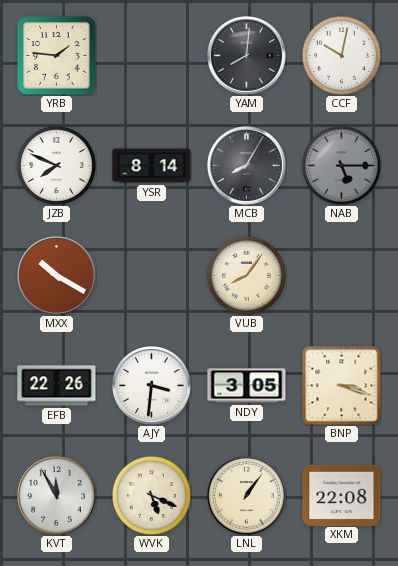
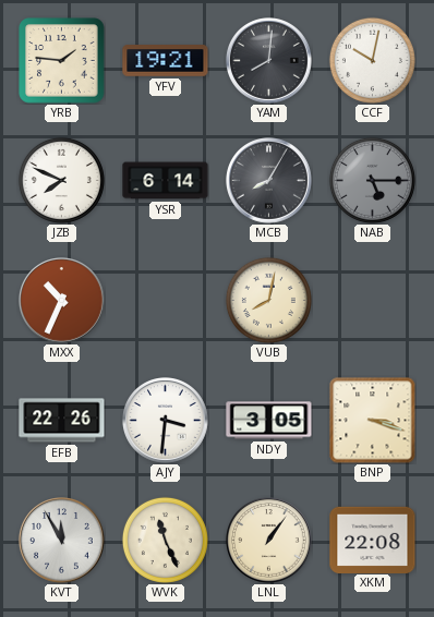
YFV: none -> 19:21
YSR: 8:14 -> 6:14
MXX: 10:20 -> 10:34
VUB: 8:06 -> 8:02
WVK: 5:19 -> 11:26
